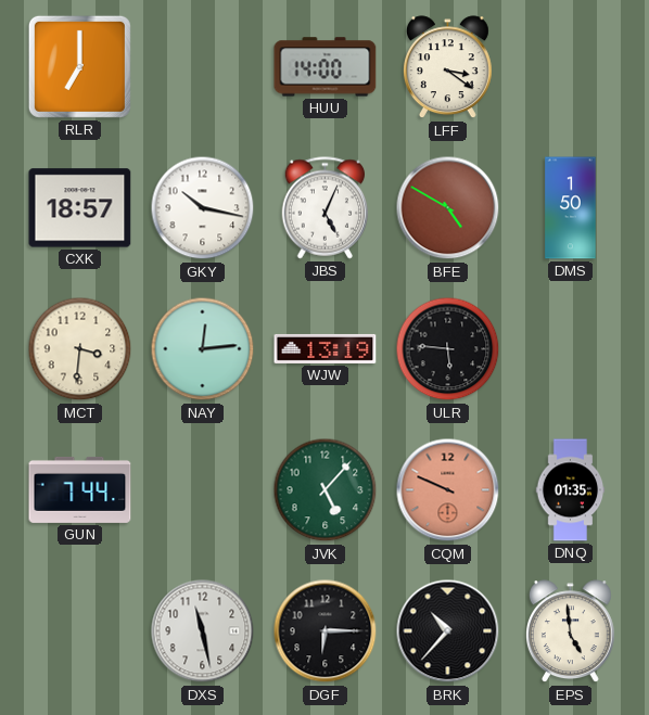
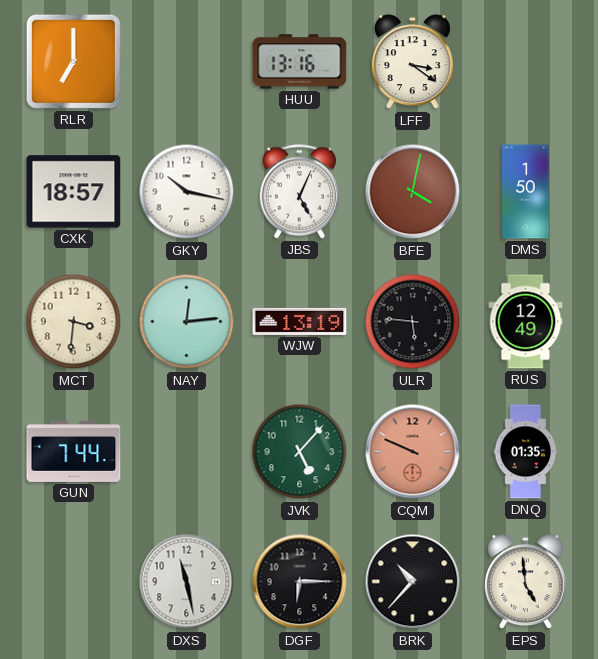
HUU: 14:00 -> 13:16
BFE: 4:50 -> 4:02
RUS: none -> 12:49
